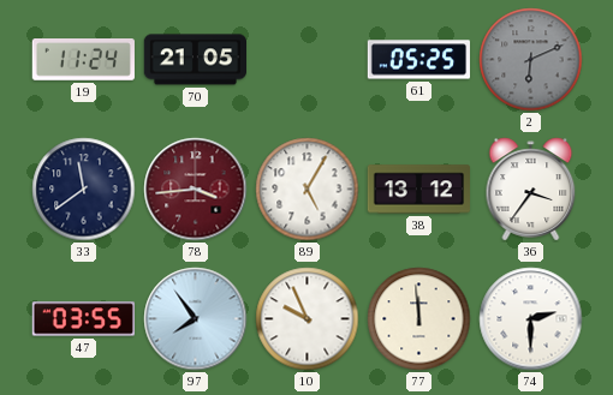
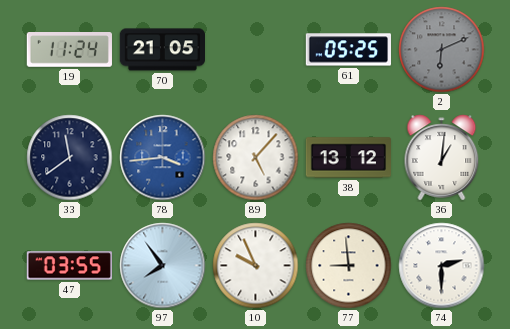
78 dial: burgundy -> blue
89: 5:05 -> 5:07
36: 3:36 -> 1:01
77: 11:59 -> 8:59
